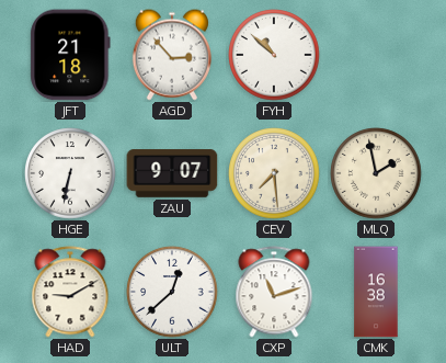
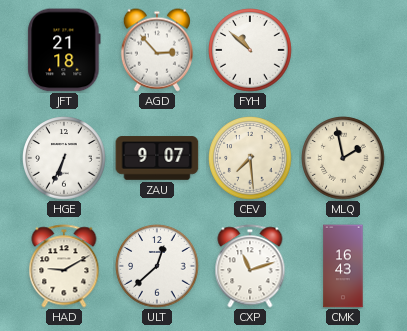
HGE: 6:32 -> 6:34
CMK: 16:38 -> 16:43
